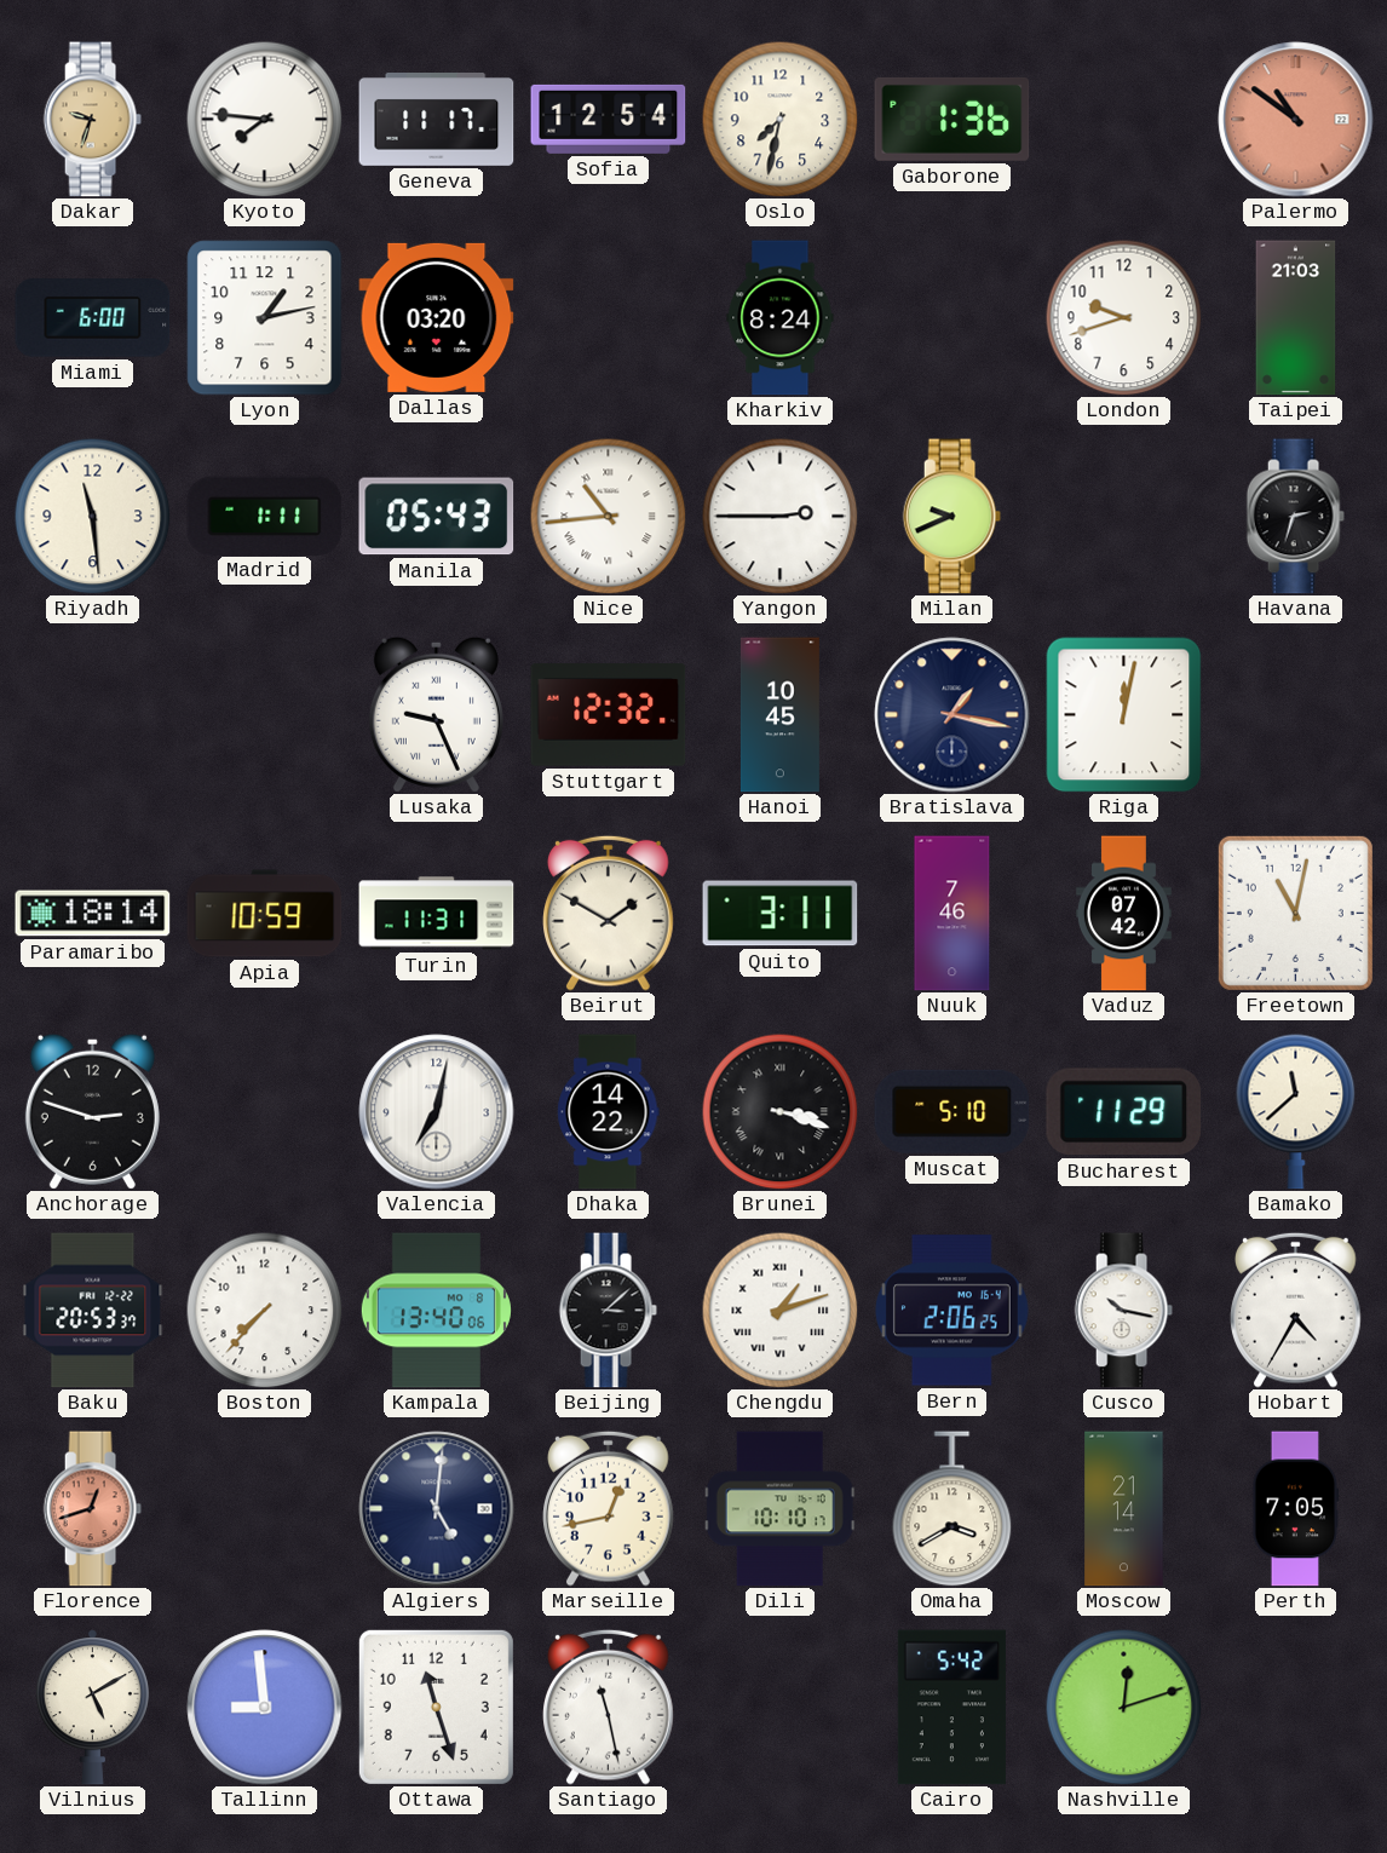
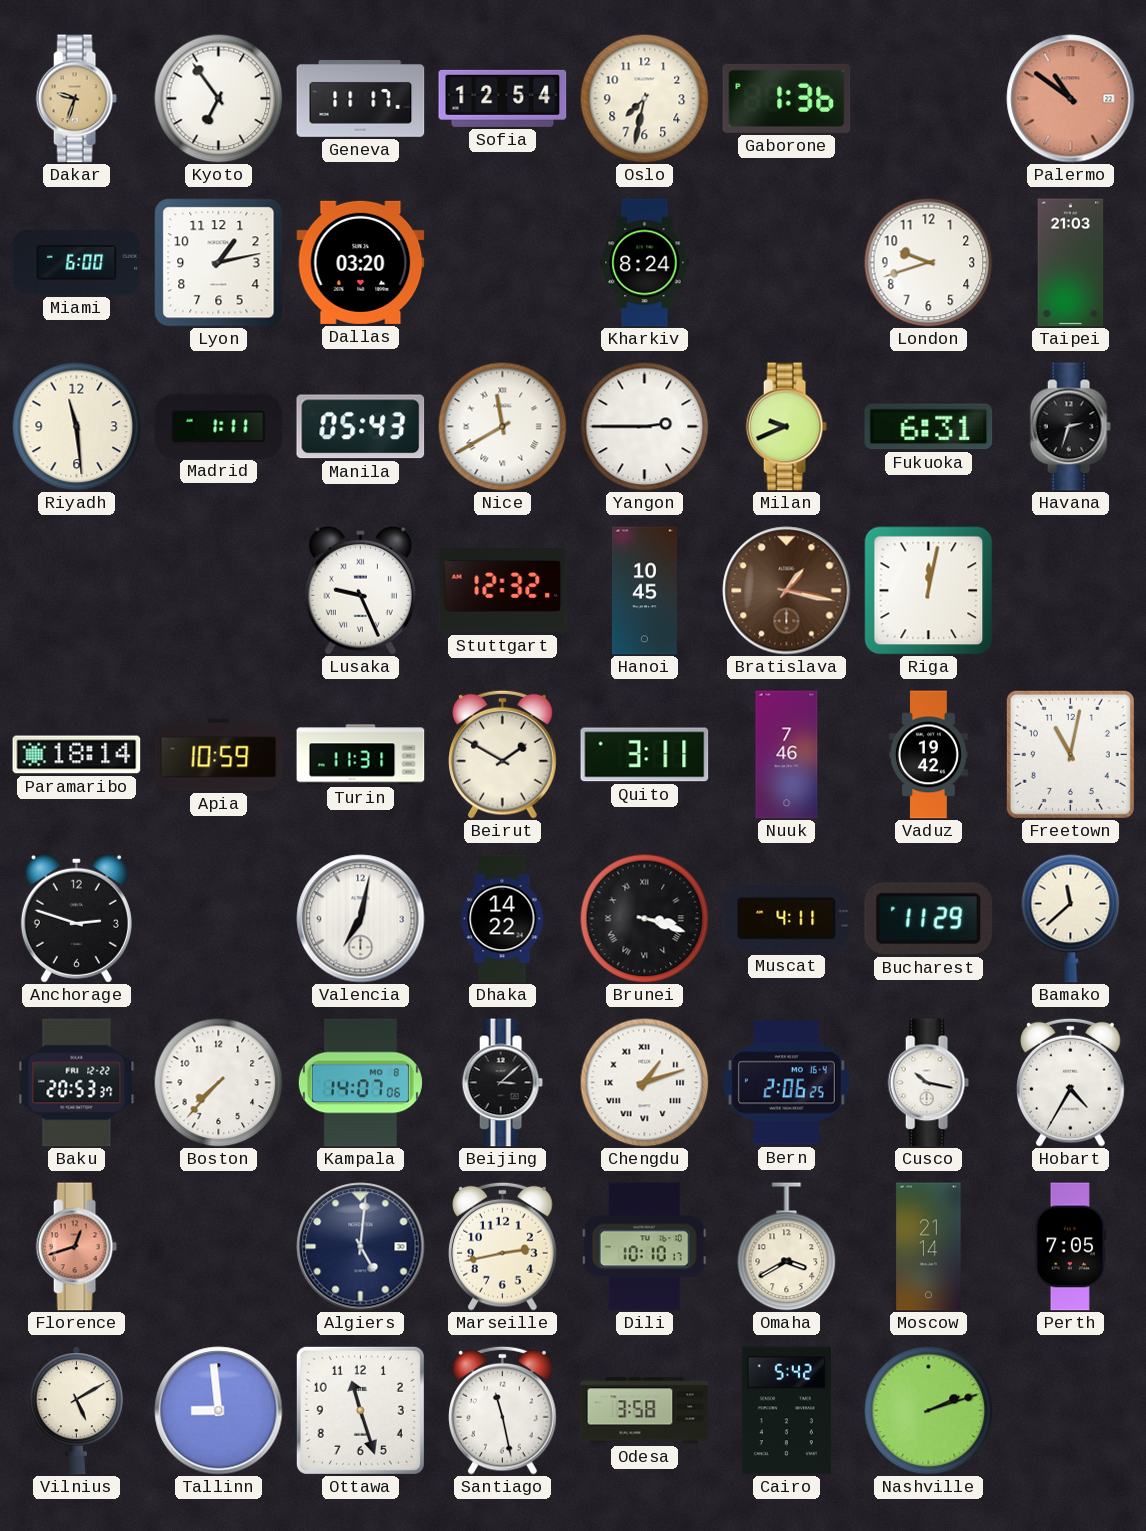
Kyoto: 7:46 -> 6:54
Nice: 10:44 -> 11:40
Fukuoka: none -> 6:31
Bratislava dial: navy -> brown
Vaduz: 07:42 -> 19:42
Muscat: 5:10 -> 4:11
Kampala: 13:40 -> 14:07
Marseille: 12:43 -> 2:43
Odesa: none -> 3:58
Nashville: 12:12 -> 2:12
